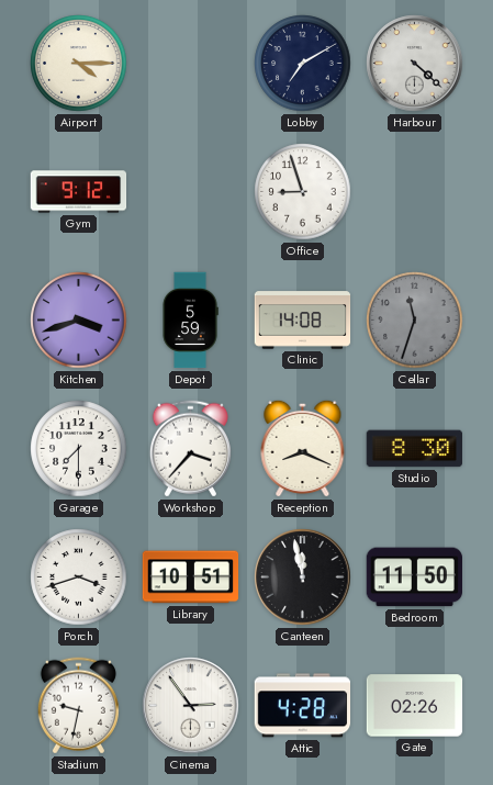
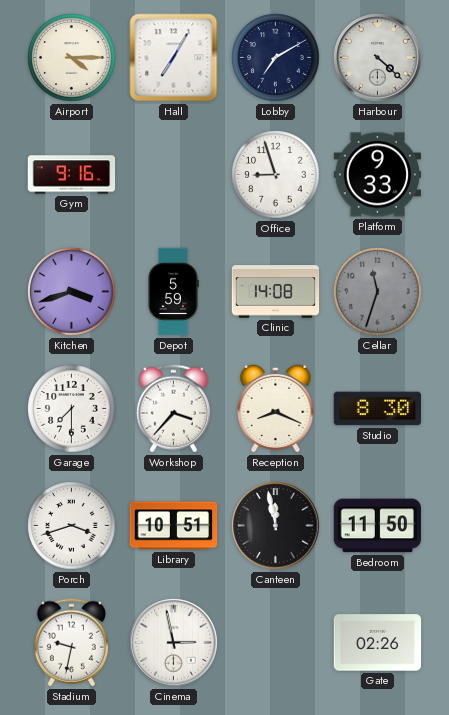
Hall: none -> 7:05
Gym: 9:12 -> 9:16
Platform: none -> 9:33
Cinema: 2:54 -> 2:58
Attic: 4:28 -> none
